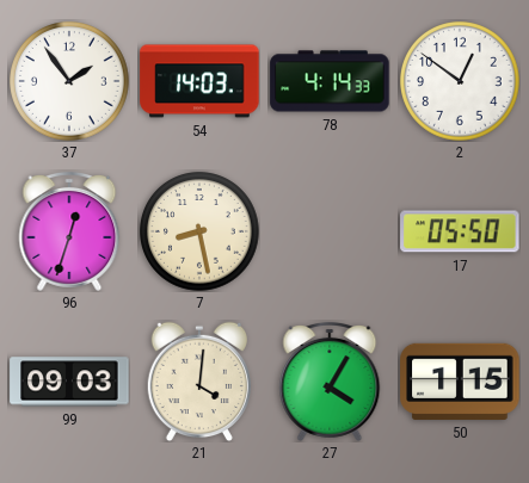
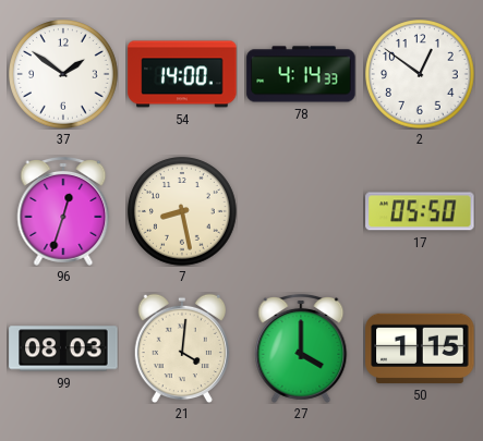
37: 1:54 -> 1:51
54: 14:03 -> 14:00
99: 09:03 -> 08:03
27: 4:05 -> 4:00
